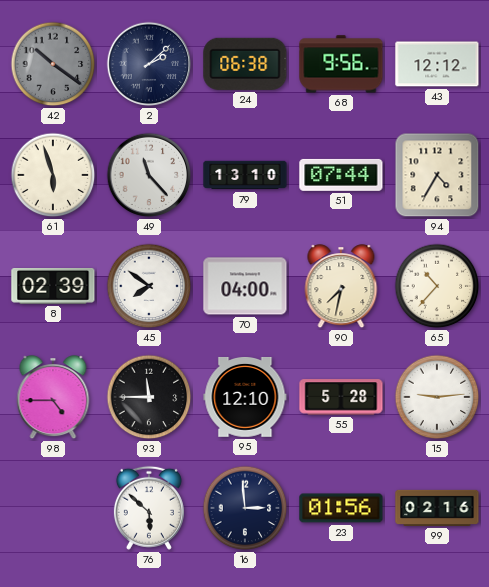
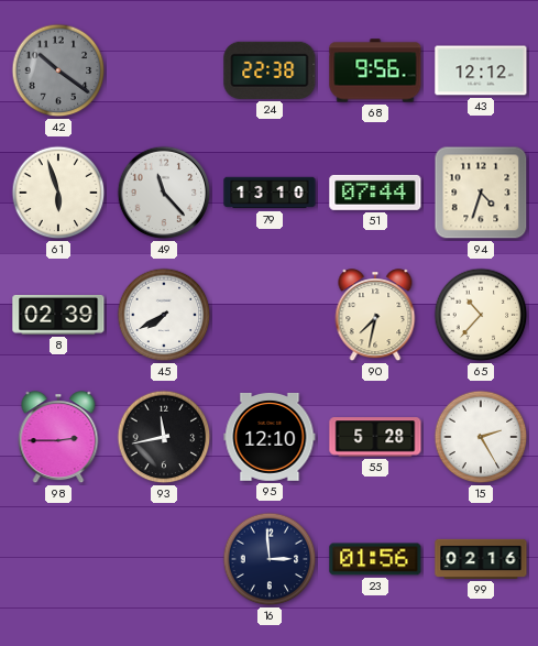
2: 2:08 -> none
24: 06:38 -> 22:38
94: 4:35 -> 4:33
45: 7:51 -> 7:40
70: 04:00 -> none
98: 4:45 -> 2:45
93: 11:45 -> 11:43
15: 9:14 -> 2:25
76: 5:52 -> none
